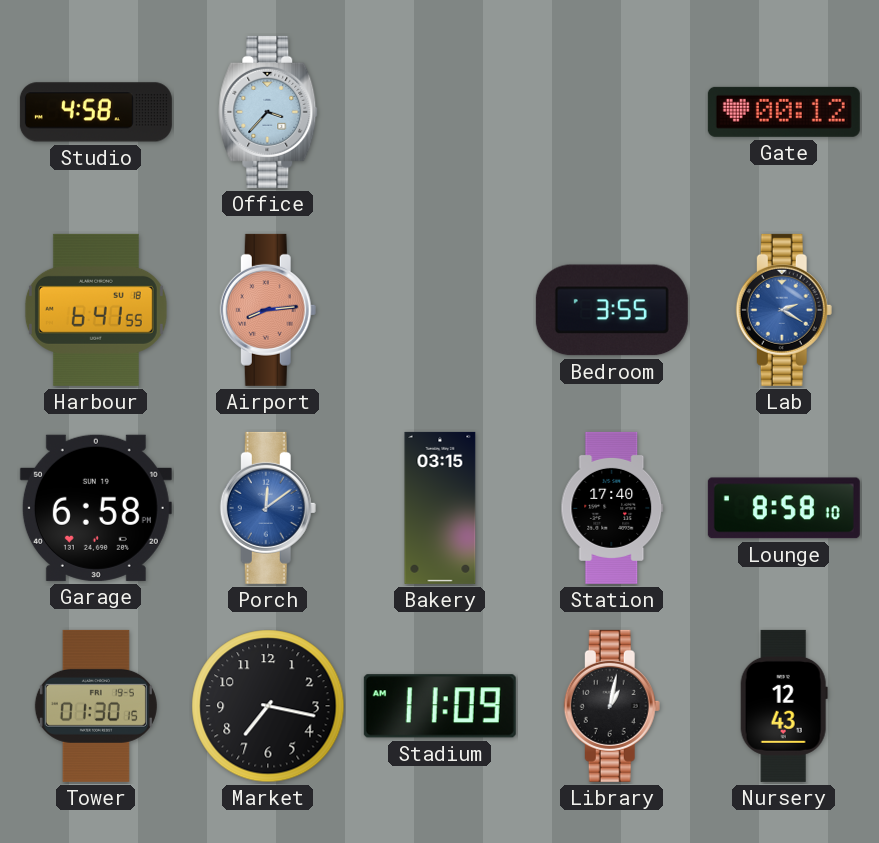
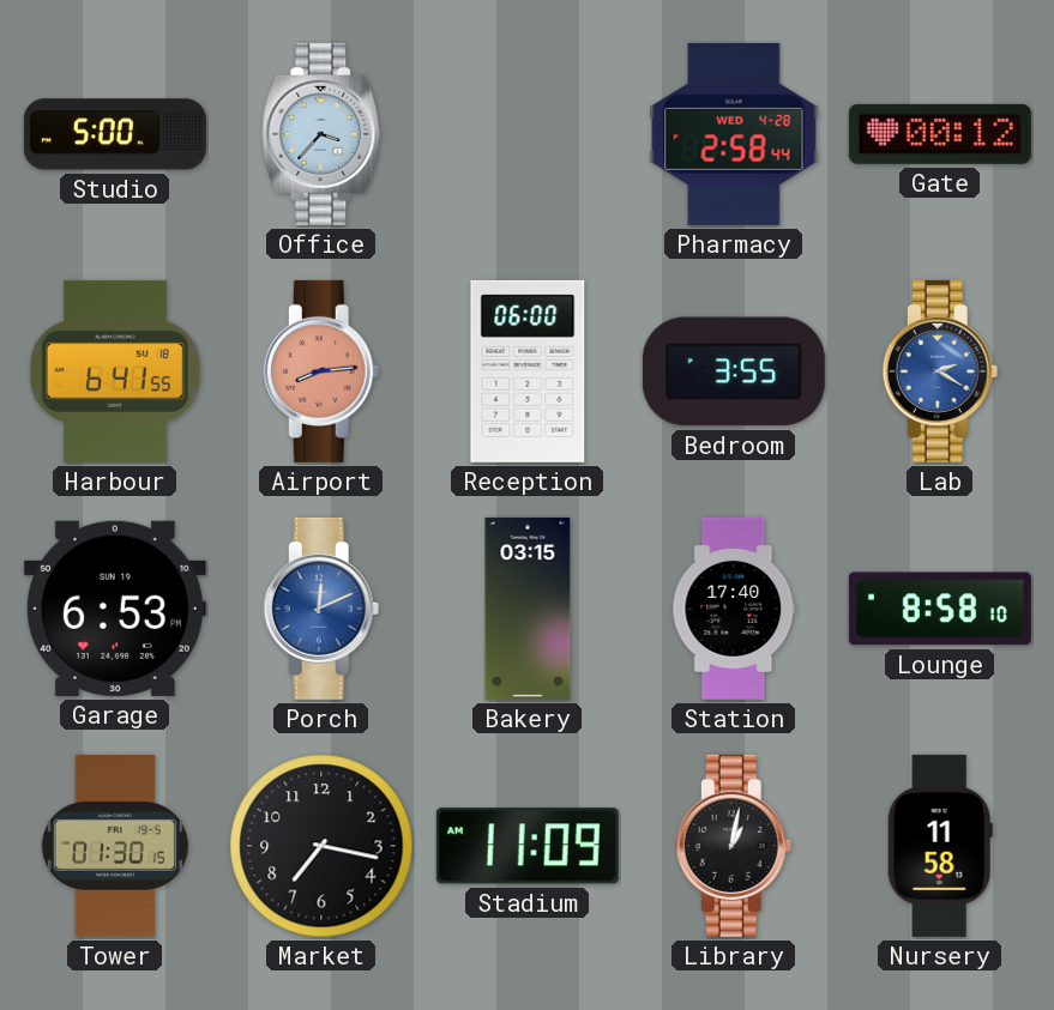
Studio: 4:58 -> 5:00
Pharmacy: none -> 2:58
Reception: none -> 06:00
Garage: 6:58 -> 6:53
Porch: 12:09 -> 12:11
Nursery: 12:43 -> 11:58
